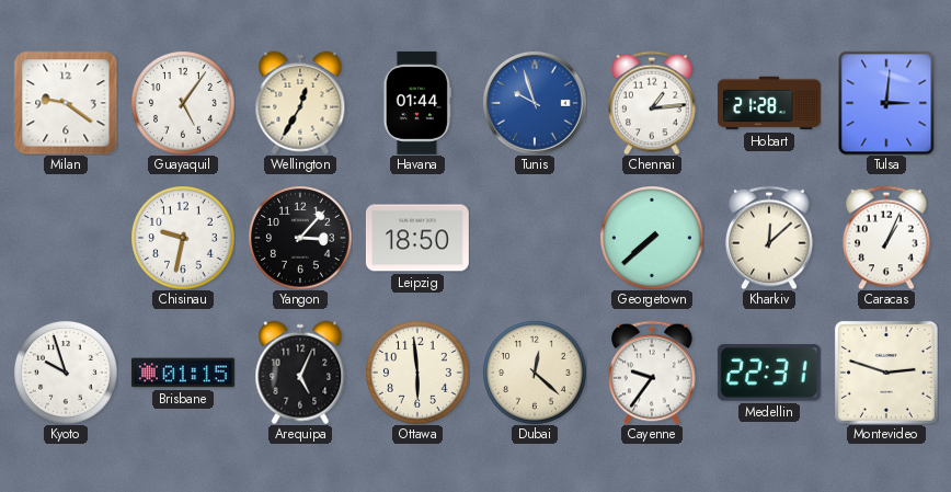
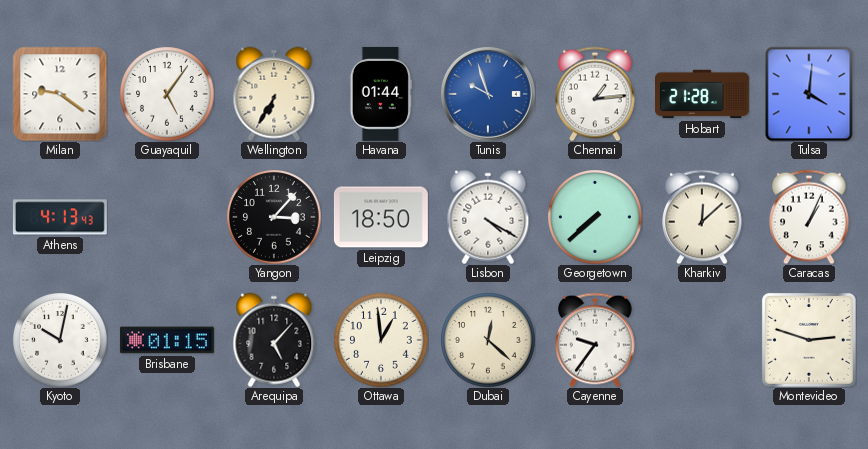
Wellington: 12:35 -> 6:35
Tulsa: 3:01 -> 4:01
Athens: none -> 4:13
Chisinau: 9:32 -> none
Lisbon: none -> 4:20
Kyoto: 9:57 -> 10:02
Arequipa: 5:04 -> 5:07
Ottawa: 5:59 -> 12:59
Medellin: 22:31 -> none
